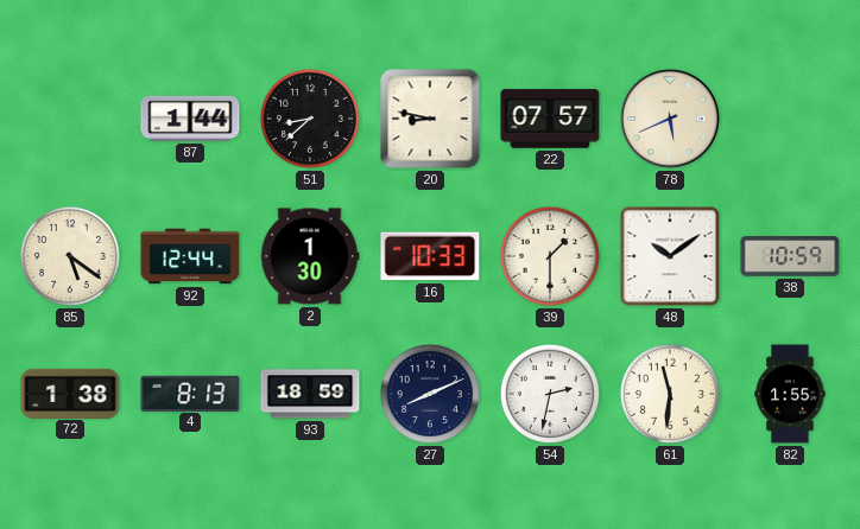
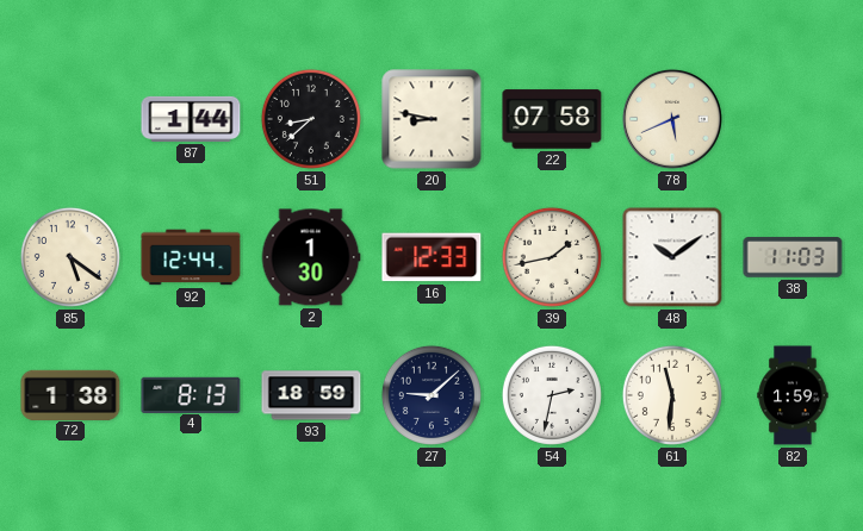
22: 07:57 -> 07:58
16: 10:33 -> 12:33
39: 1:30 -> 1:43
38: 10:59 -> 11:03
27: 8:11 -> 9:08
82: 1:55 -> 1:59
